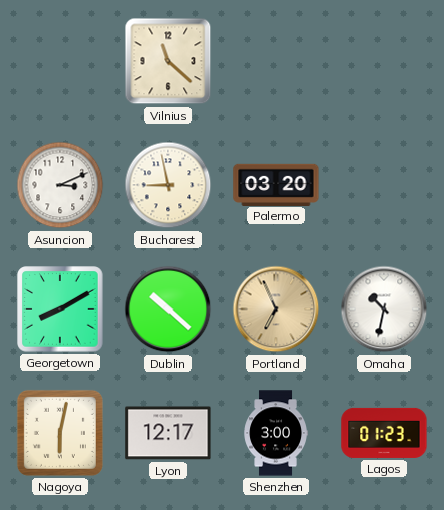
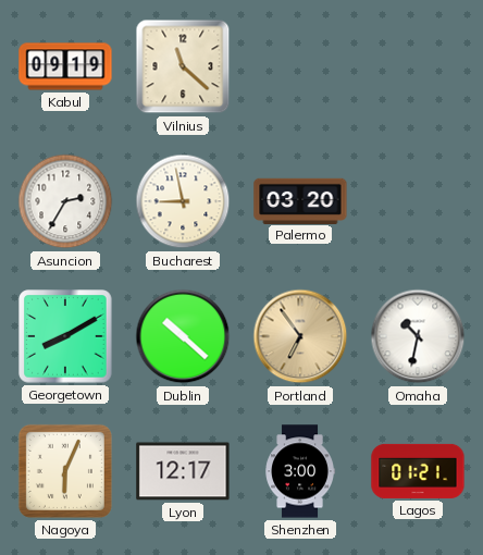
Kabul: none -> 09:19
Asuncion: 3:11 -> 2:35
Portland: 6:56 -> 6:54
Nagoya: 6:02 -> 6:04
Lagos: 01:23 -> 01:21
